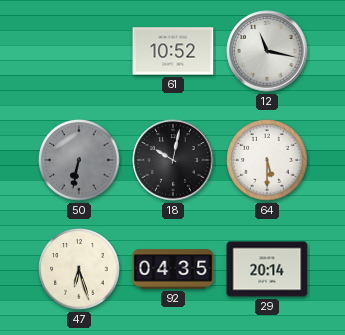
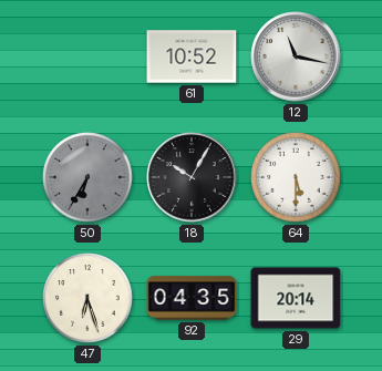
50: 6:32 -> 6:35
18: 10:02 -> 10:05
